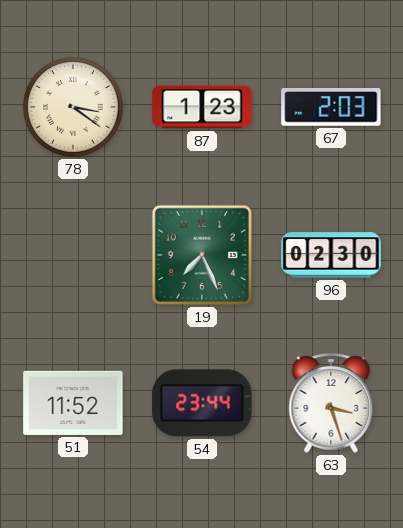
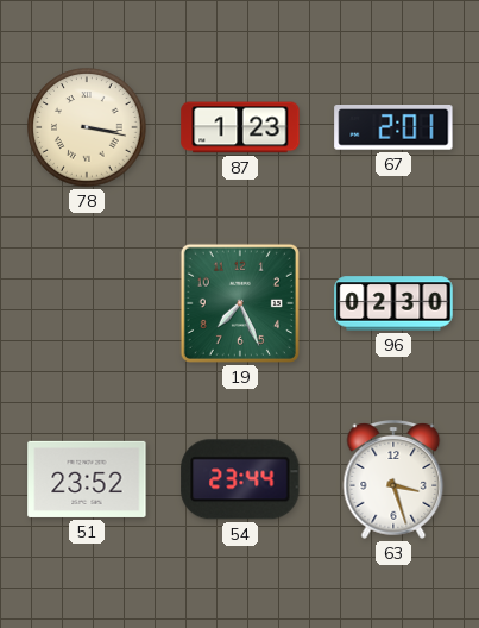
78: 3:21 -> 3:17
67: 2:03 -> 2:01
51: 11:52 -> 23:52
